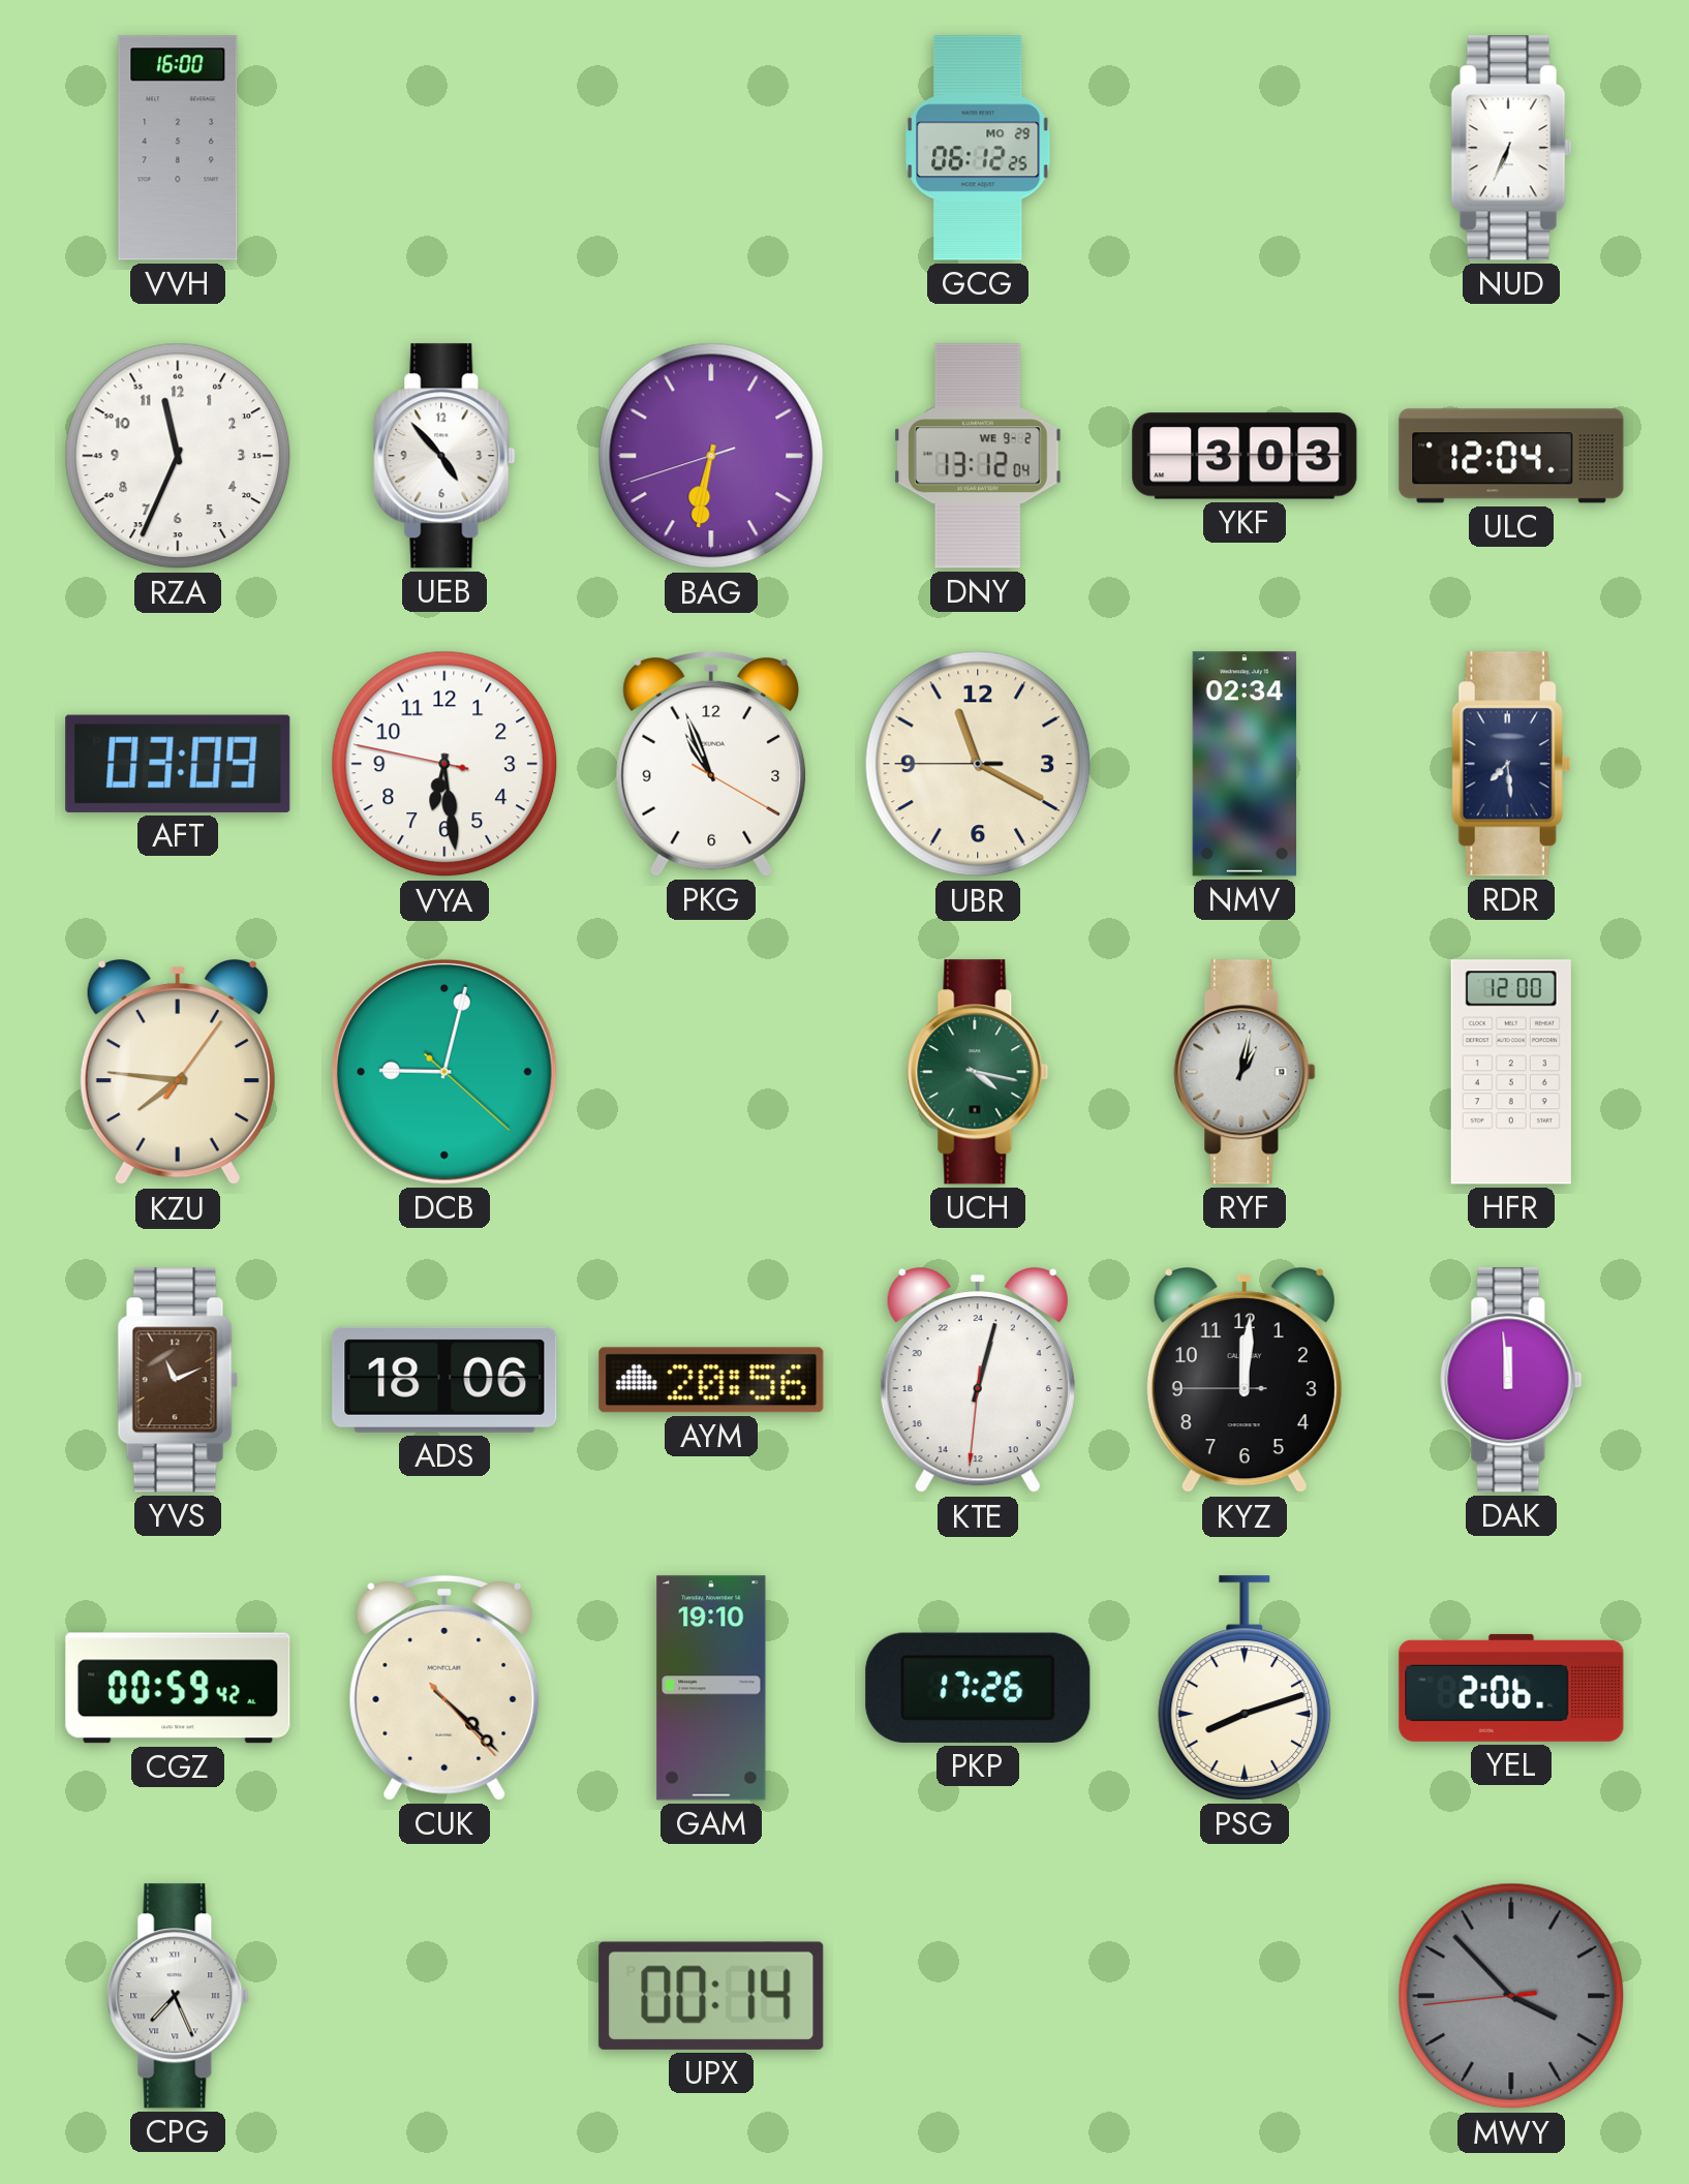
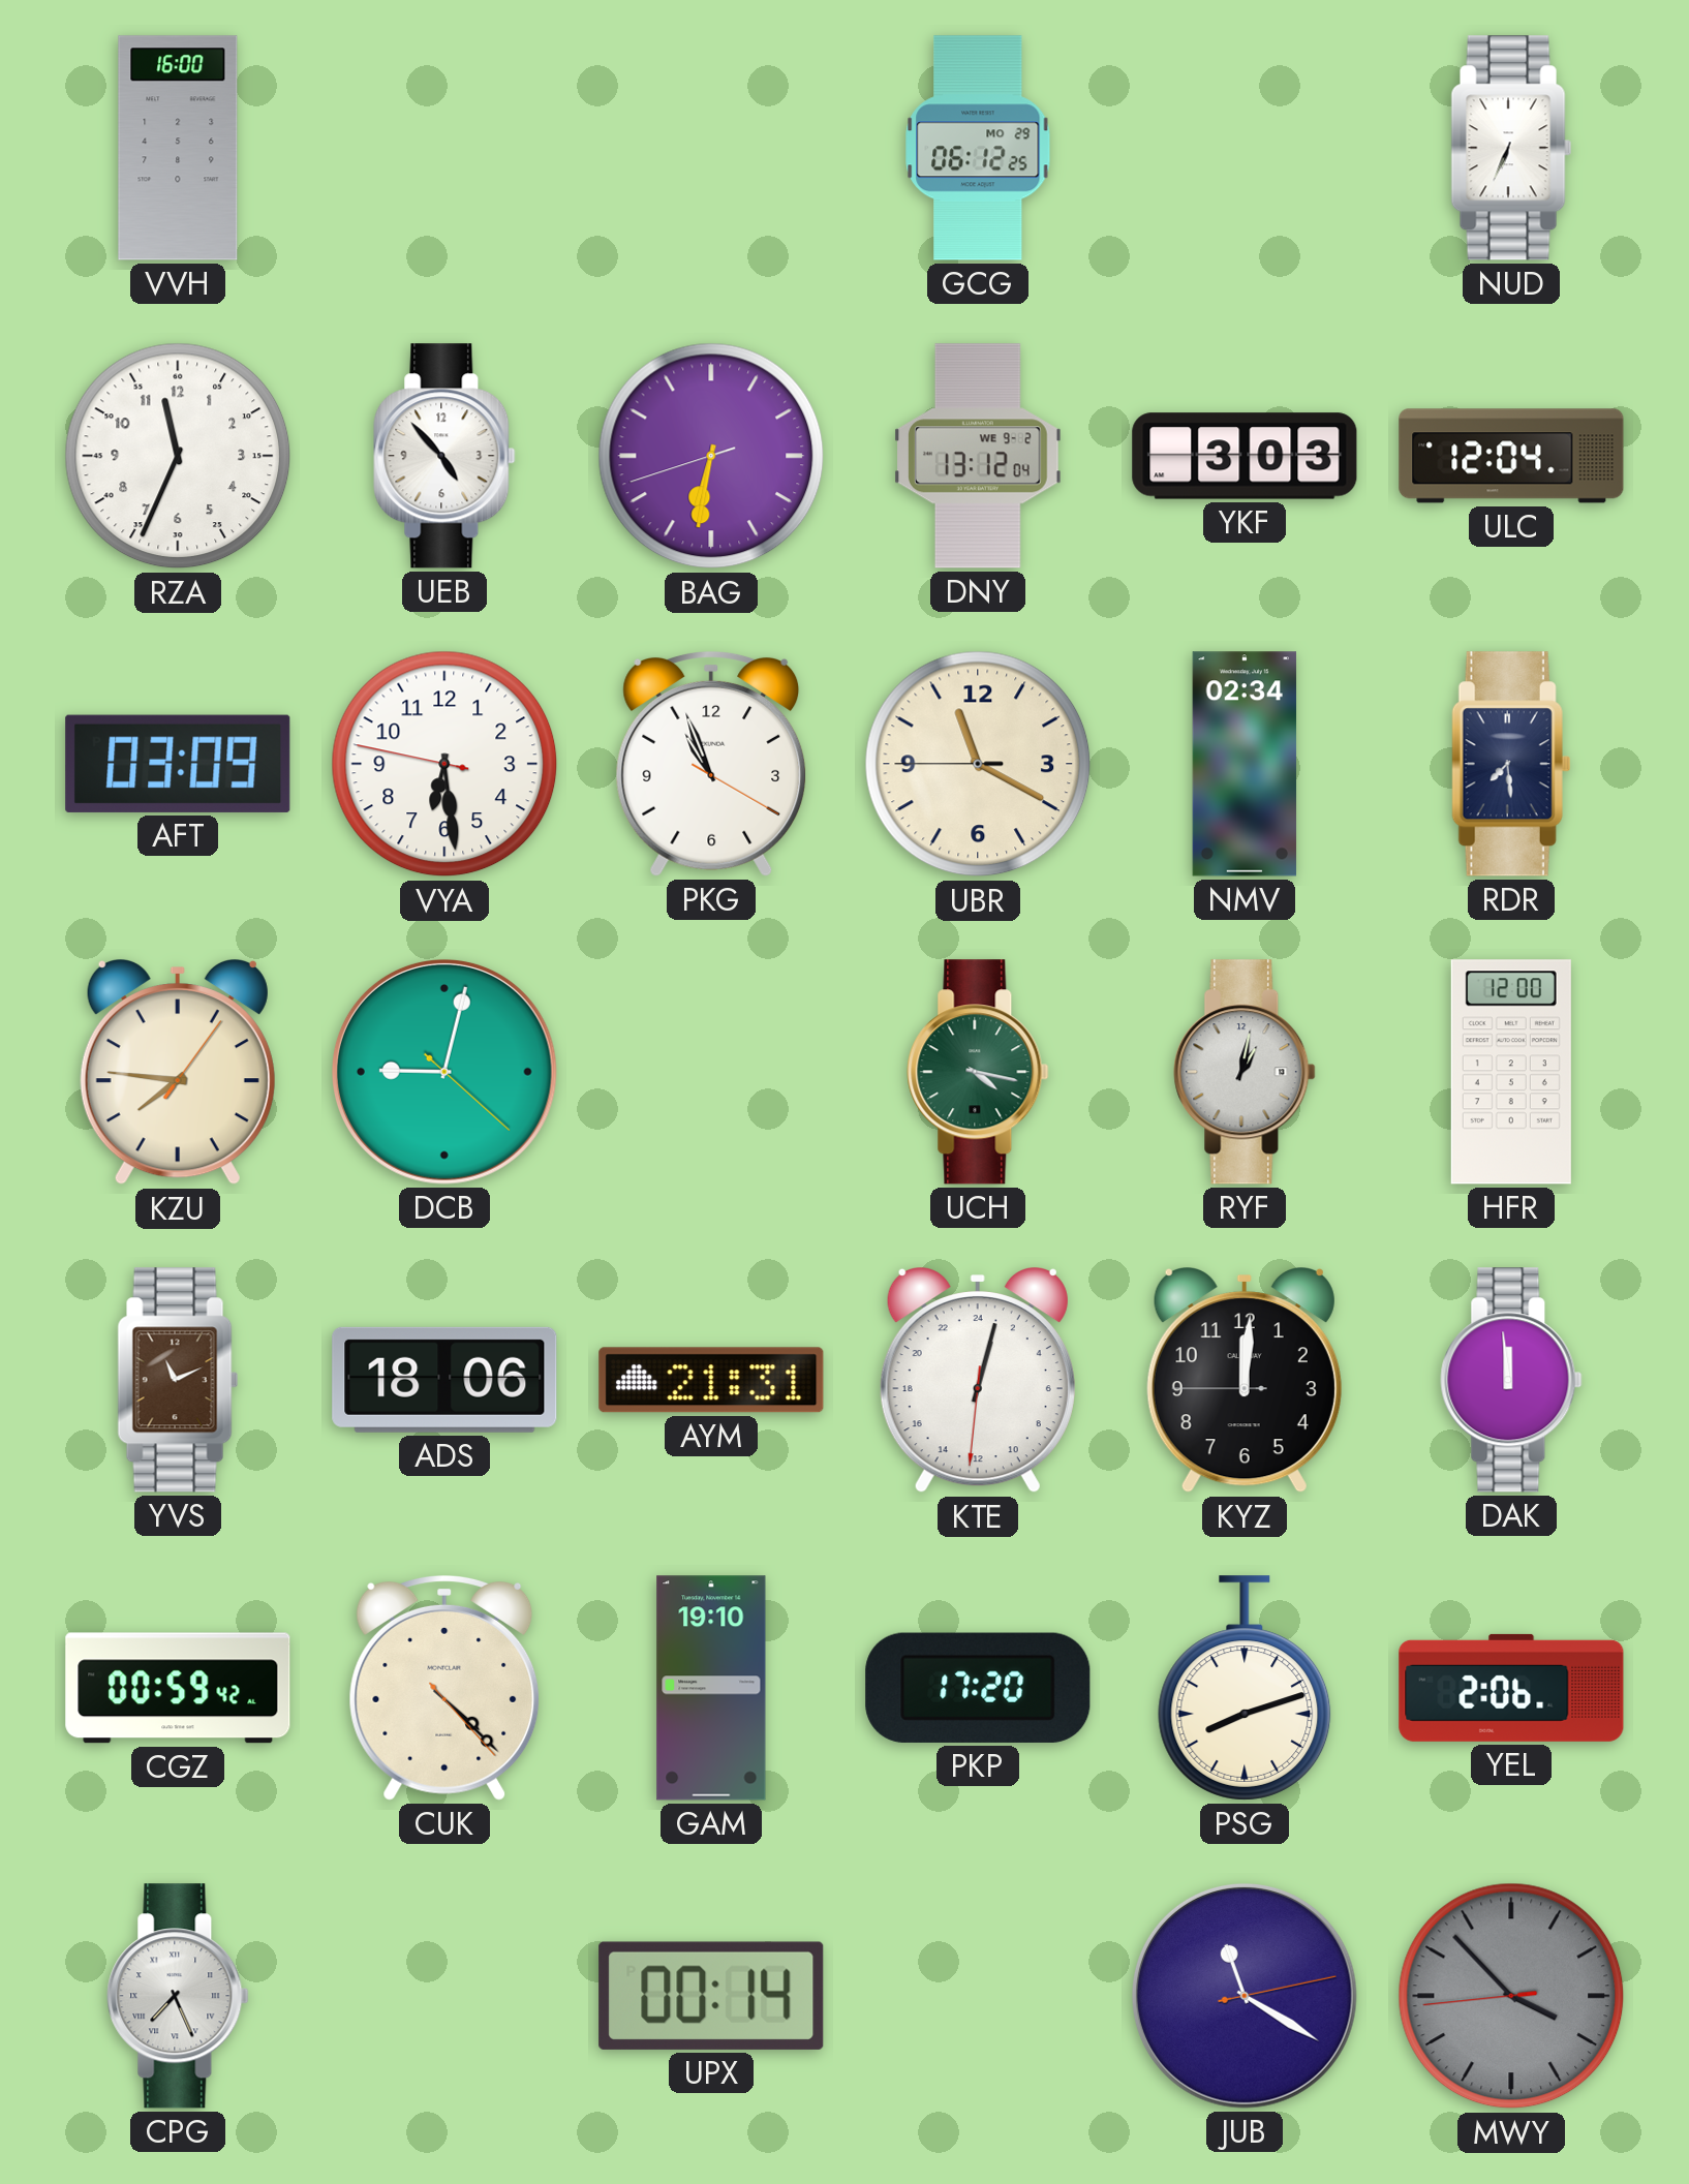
AYM: 20:56 -> 21:31
PKP: 17:26 -> 17:20
JUB: none -> 11:20
